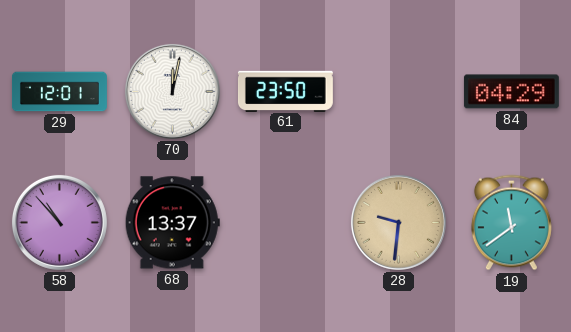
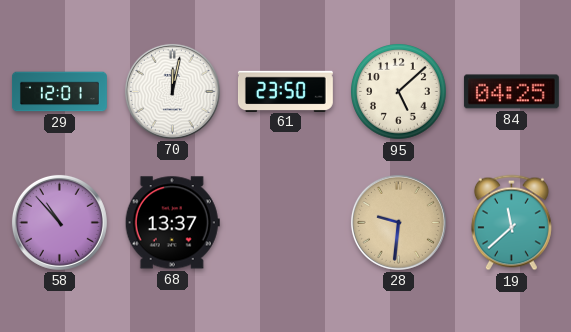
95: none -> 5:08
84: 04:29 -> 04:25
19: 11:39 -> 11:38
